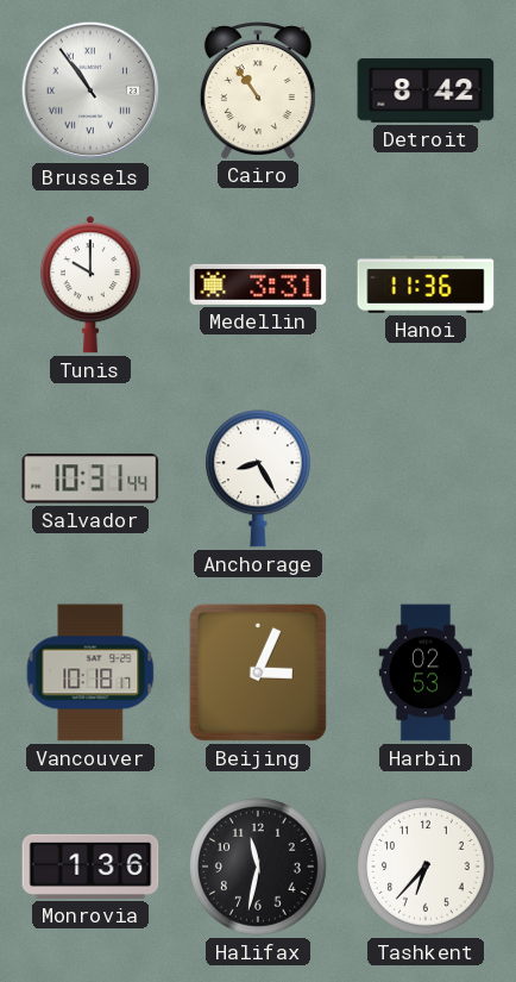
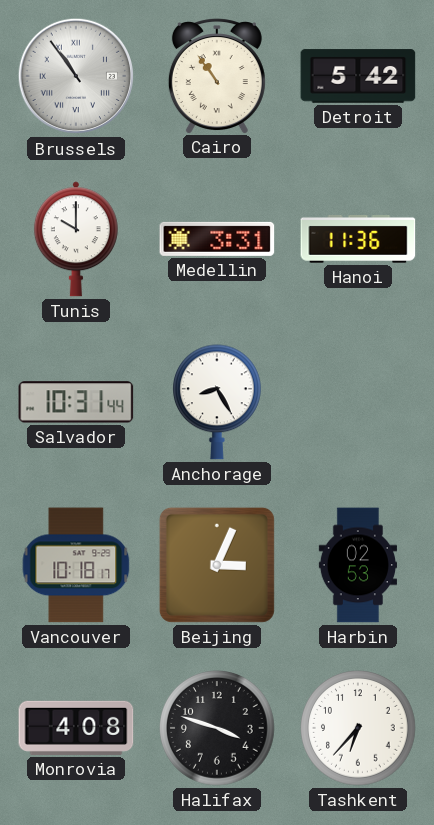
Detroit: 8:42 -> 5:42
Monrovia: 1:36 -> 4:08
Halifax: 11:32 -> 3:48
